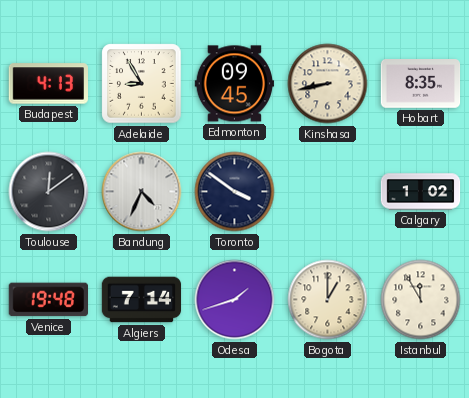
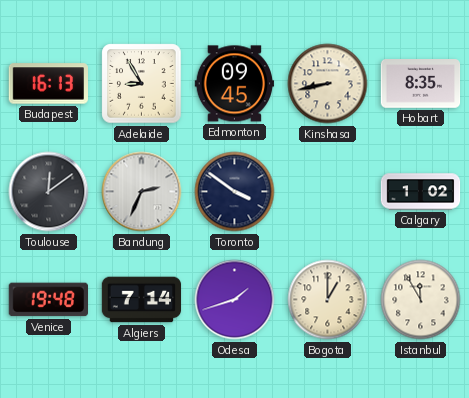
Budapest: 4:13 -> 16:13
Bandung: 4:34 -> 2:34
